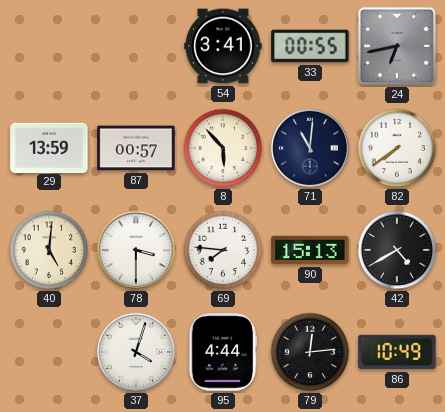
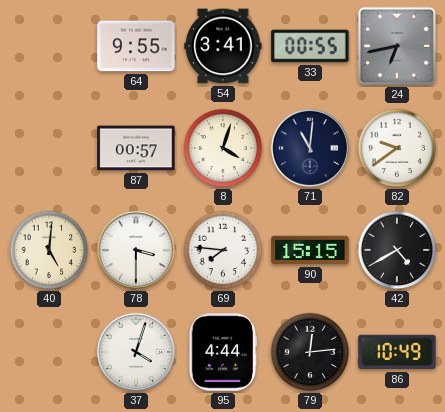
64: none -> 9:55
29: 13:59 -> none
8: 5:53 -> 4:03
82: 7:39 -> 9:39
90: 15:13 -> 15:15
